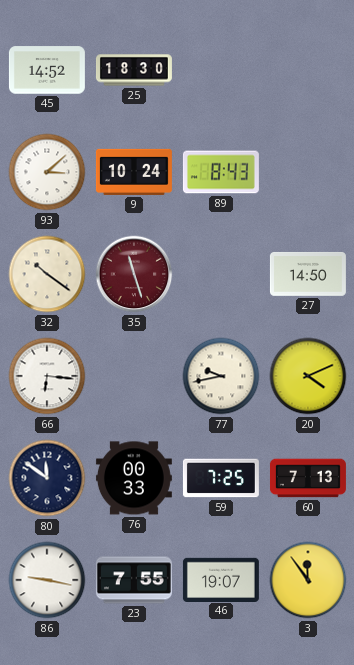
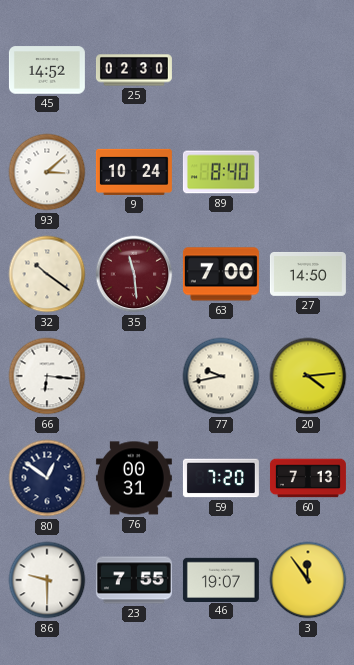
25: 18:30 -> 02:30
89: 8:43 -> 8:40
35: 11:27 -> 11:29
63: none -> 7:00
20: 4:11 -> 4:14
80: 11:51 -> 12:51
76: 00:33 -> 00:31
59: 7:25 -> 7:20
86: 9:17 -> 9:30
